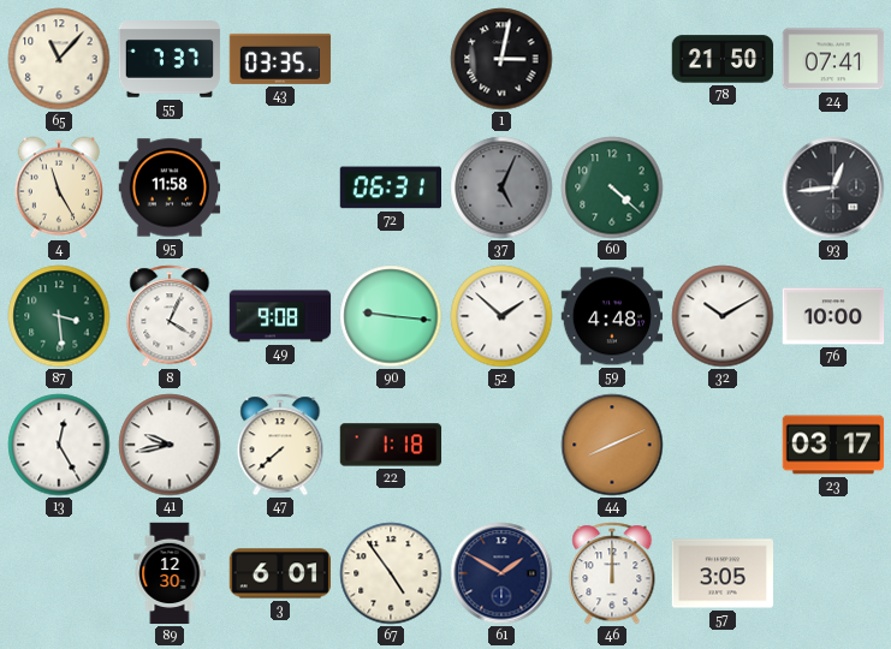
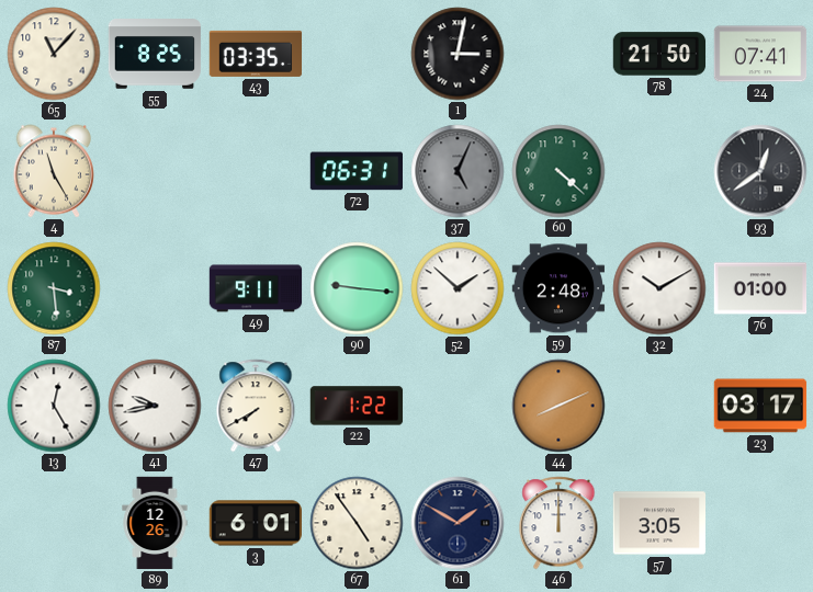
55: 7:37 -> 8:25
95: 11:58 -> none
93: 12:44 -> 12:39
8: 4:04 -> none
49: 9:08 -> 9:11
59: 4:48 -> 2:48
76: 10:00 -> 01:00
47: 7:38 -> 7:40
22: 1:18 -> 1:22
89: 12:30 -> 12:26
